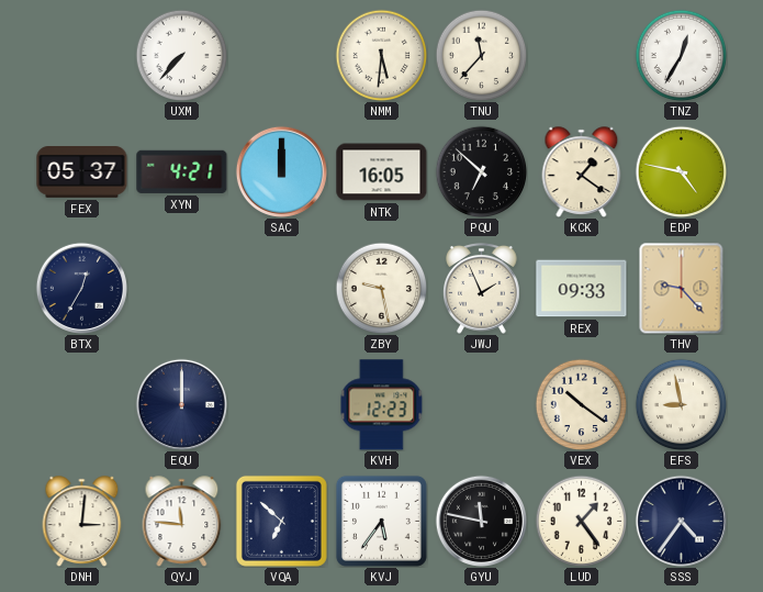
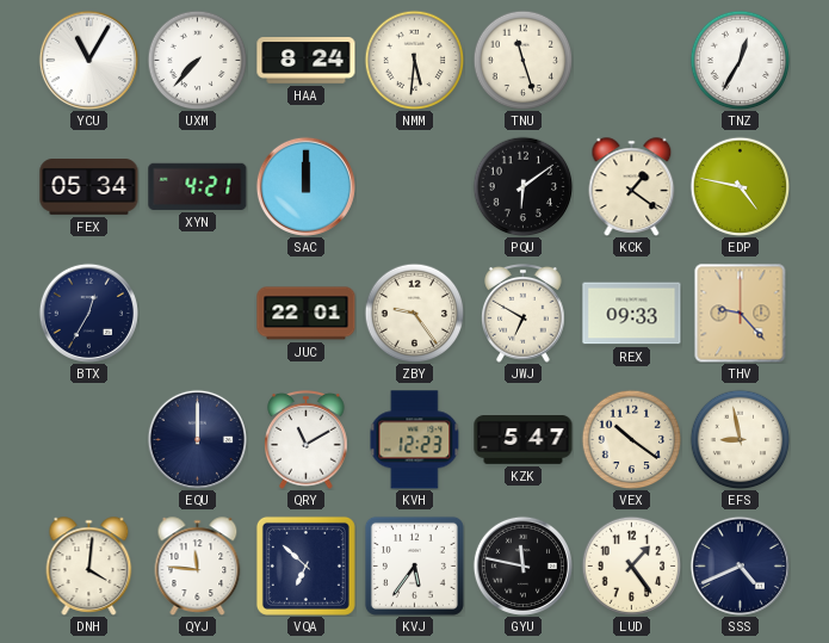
YCU: none -> 11:05
HAA: none -> 8:24
TNU: 11:37 -> 11:27
FEX: 05:37 -> 05:34
NTK: 16:05 -> none
PQU: 6:52 -> 6:09
JUC: none -> 22:01
ZBY: 9:28 -> 9:24
JWJ: 1:56 -> 6:50
QRY: none -> 11:10
KZK: none -> 5:47
DNH: 3:01 -> 4:01
SSS: 4:36 -> 4:41
